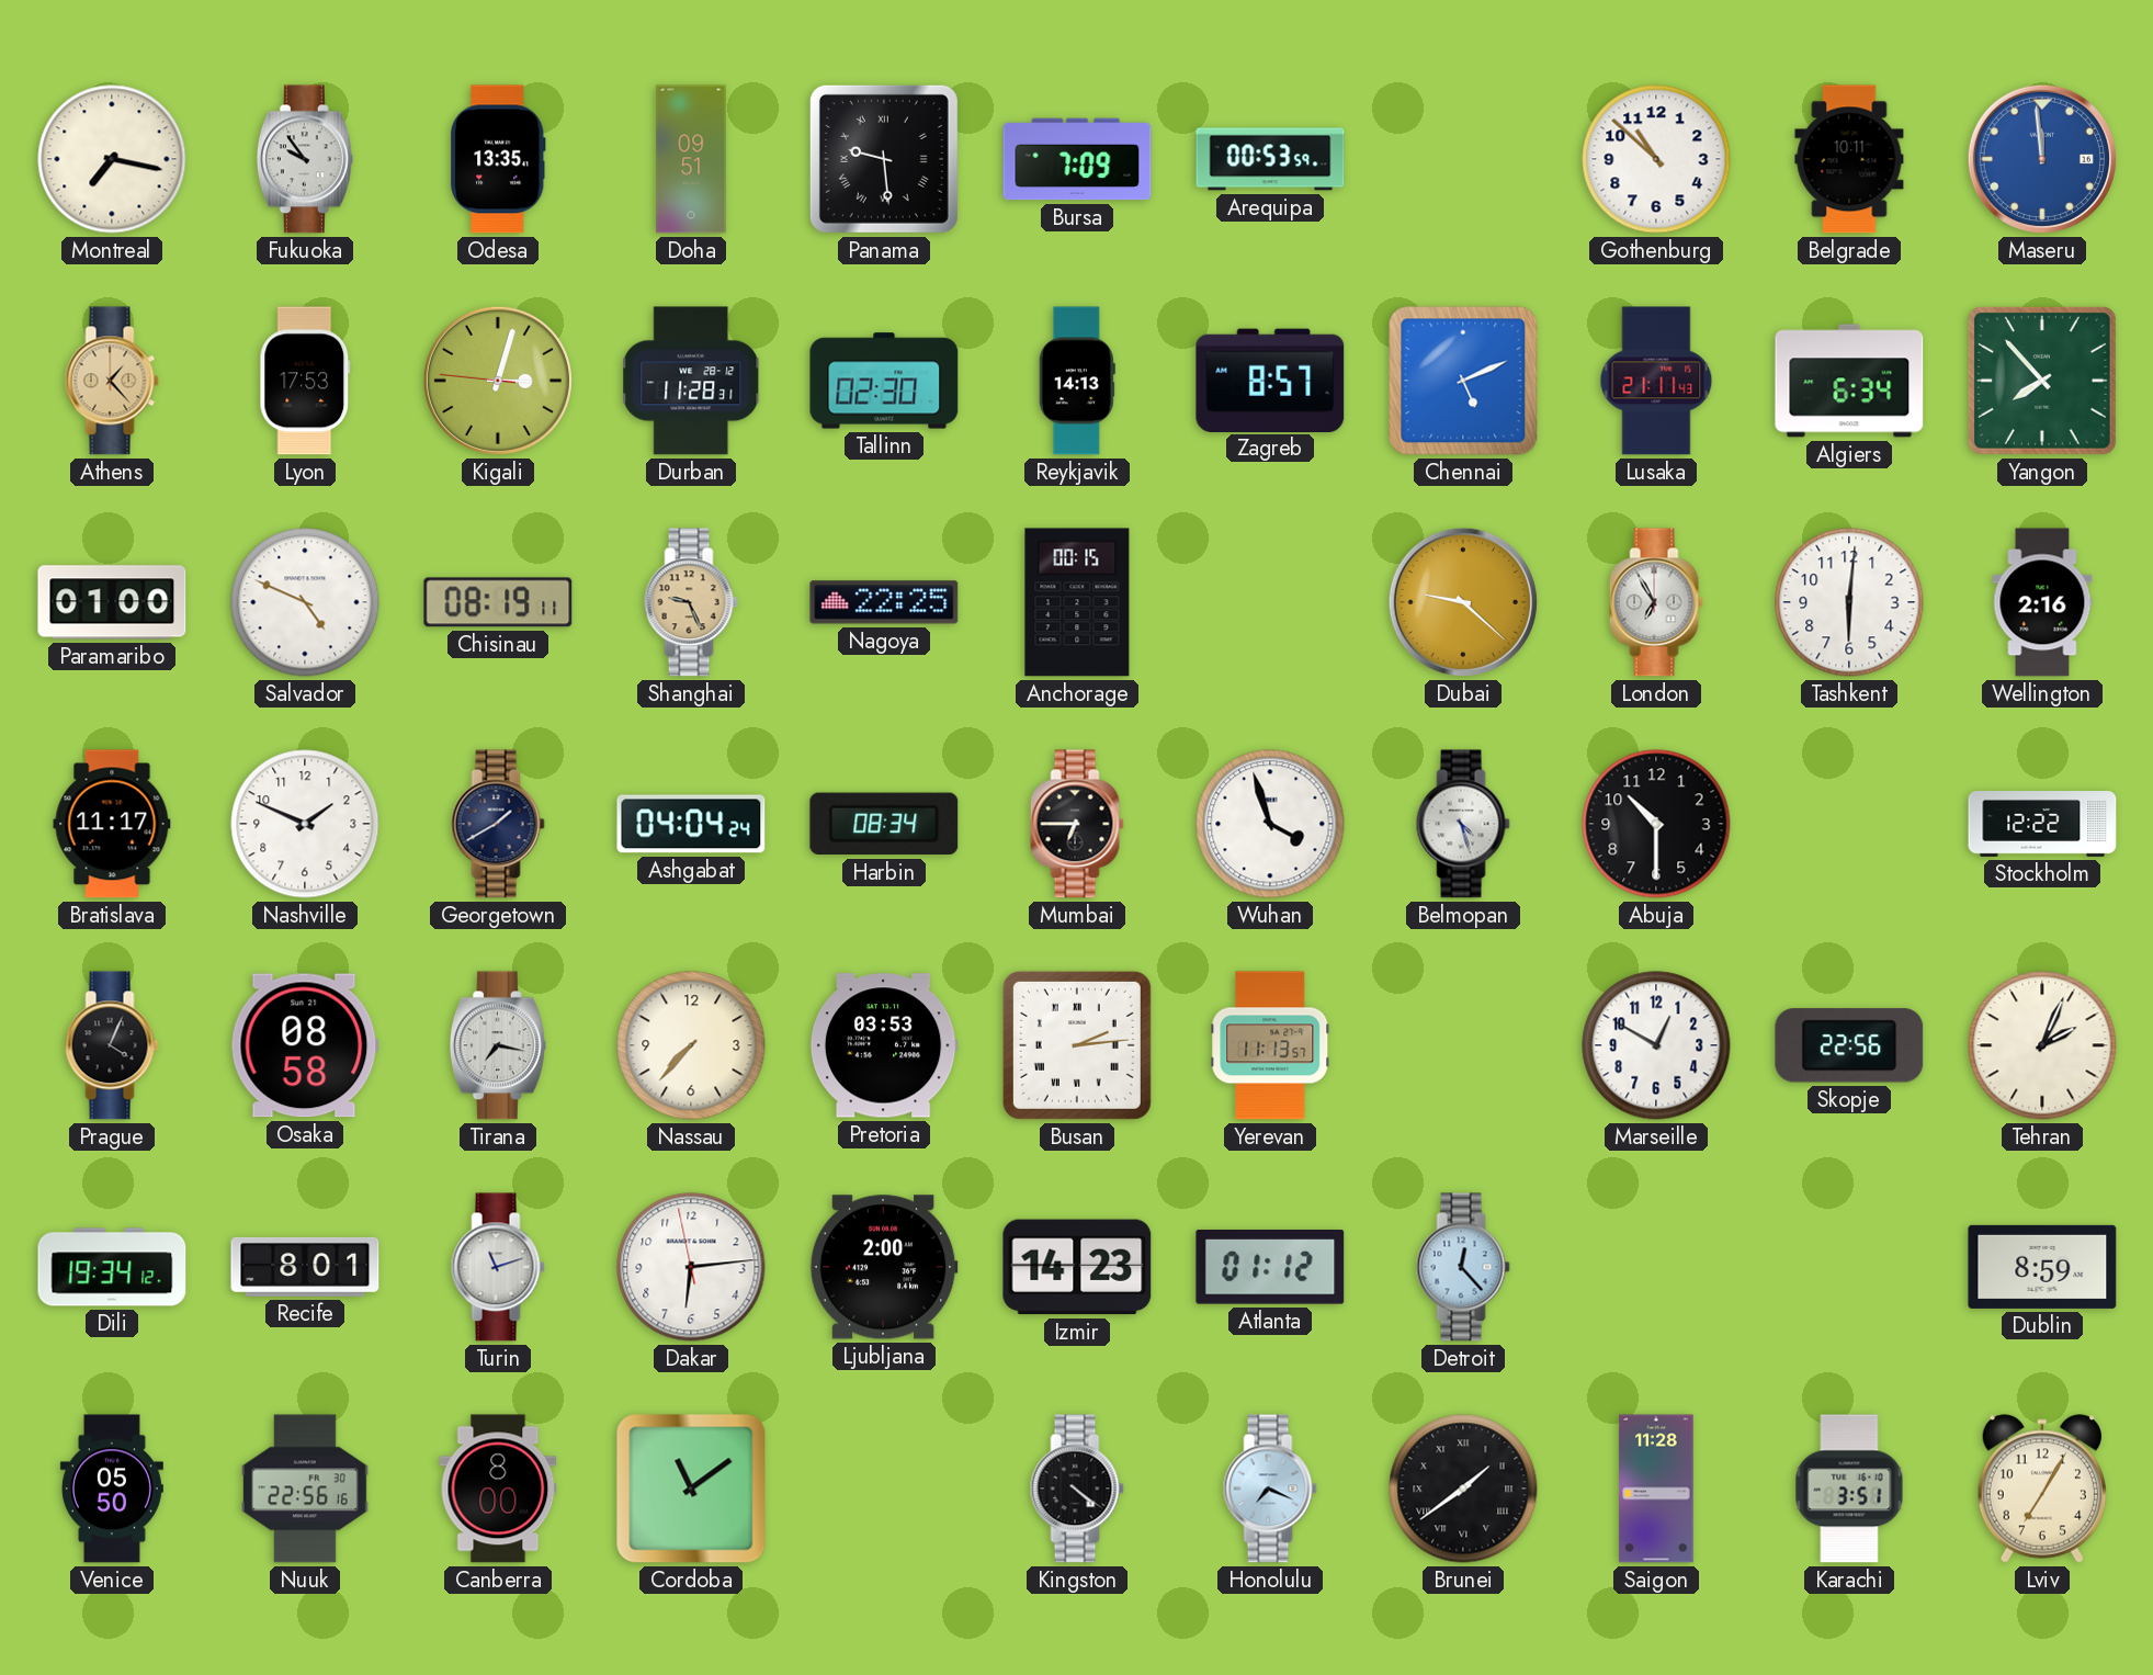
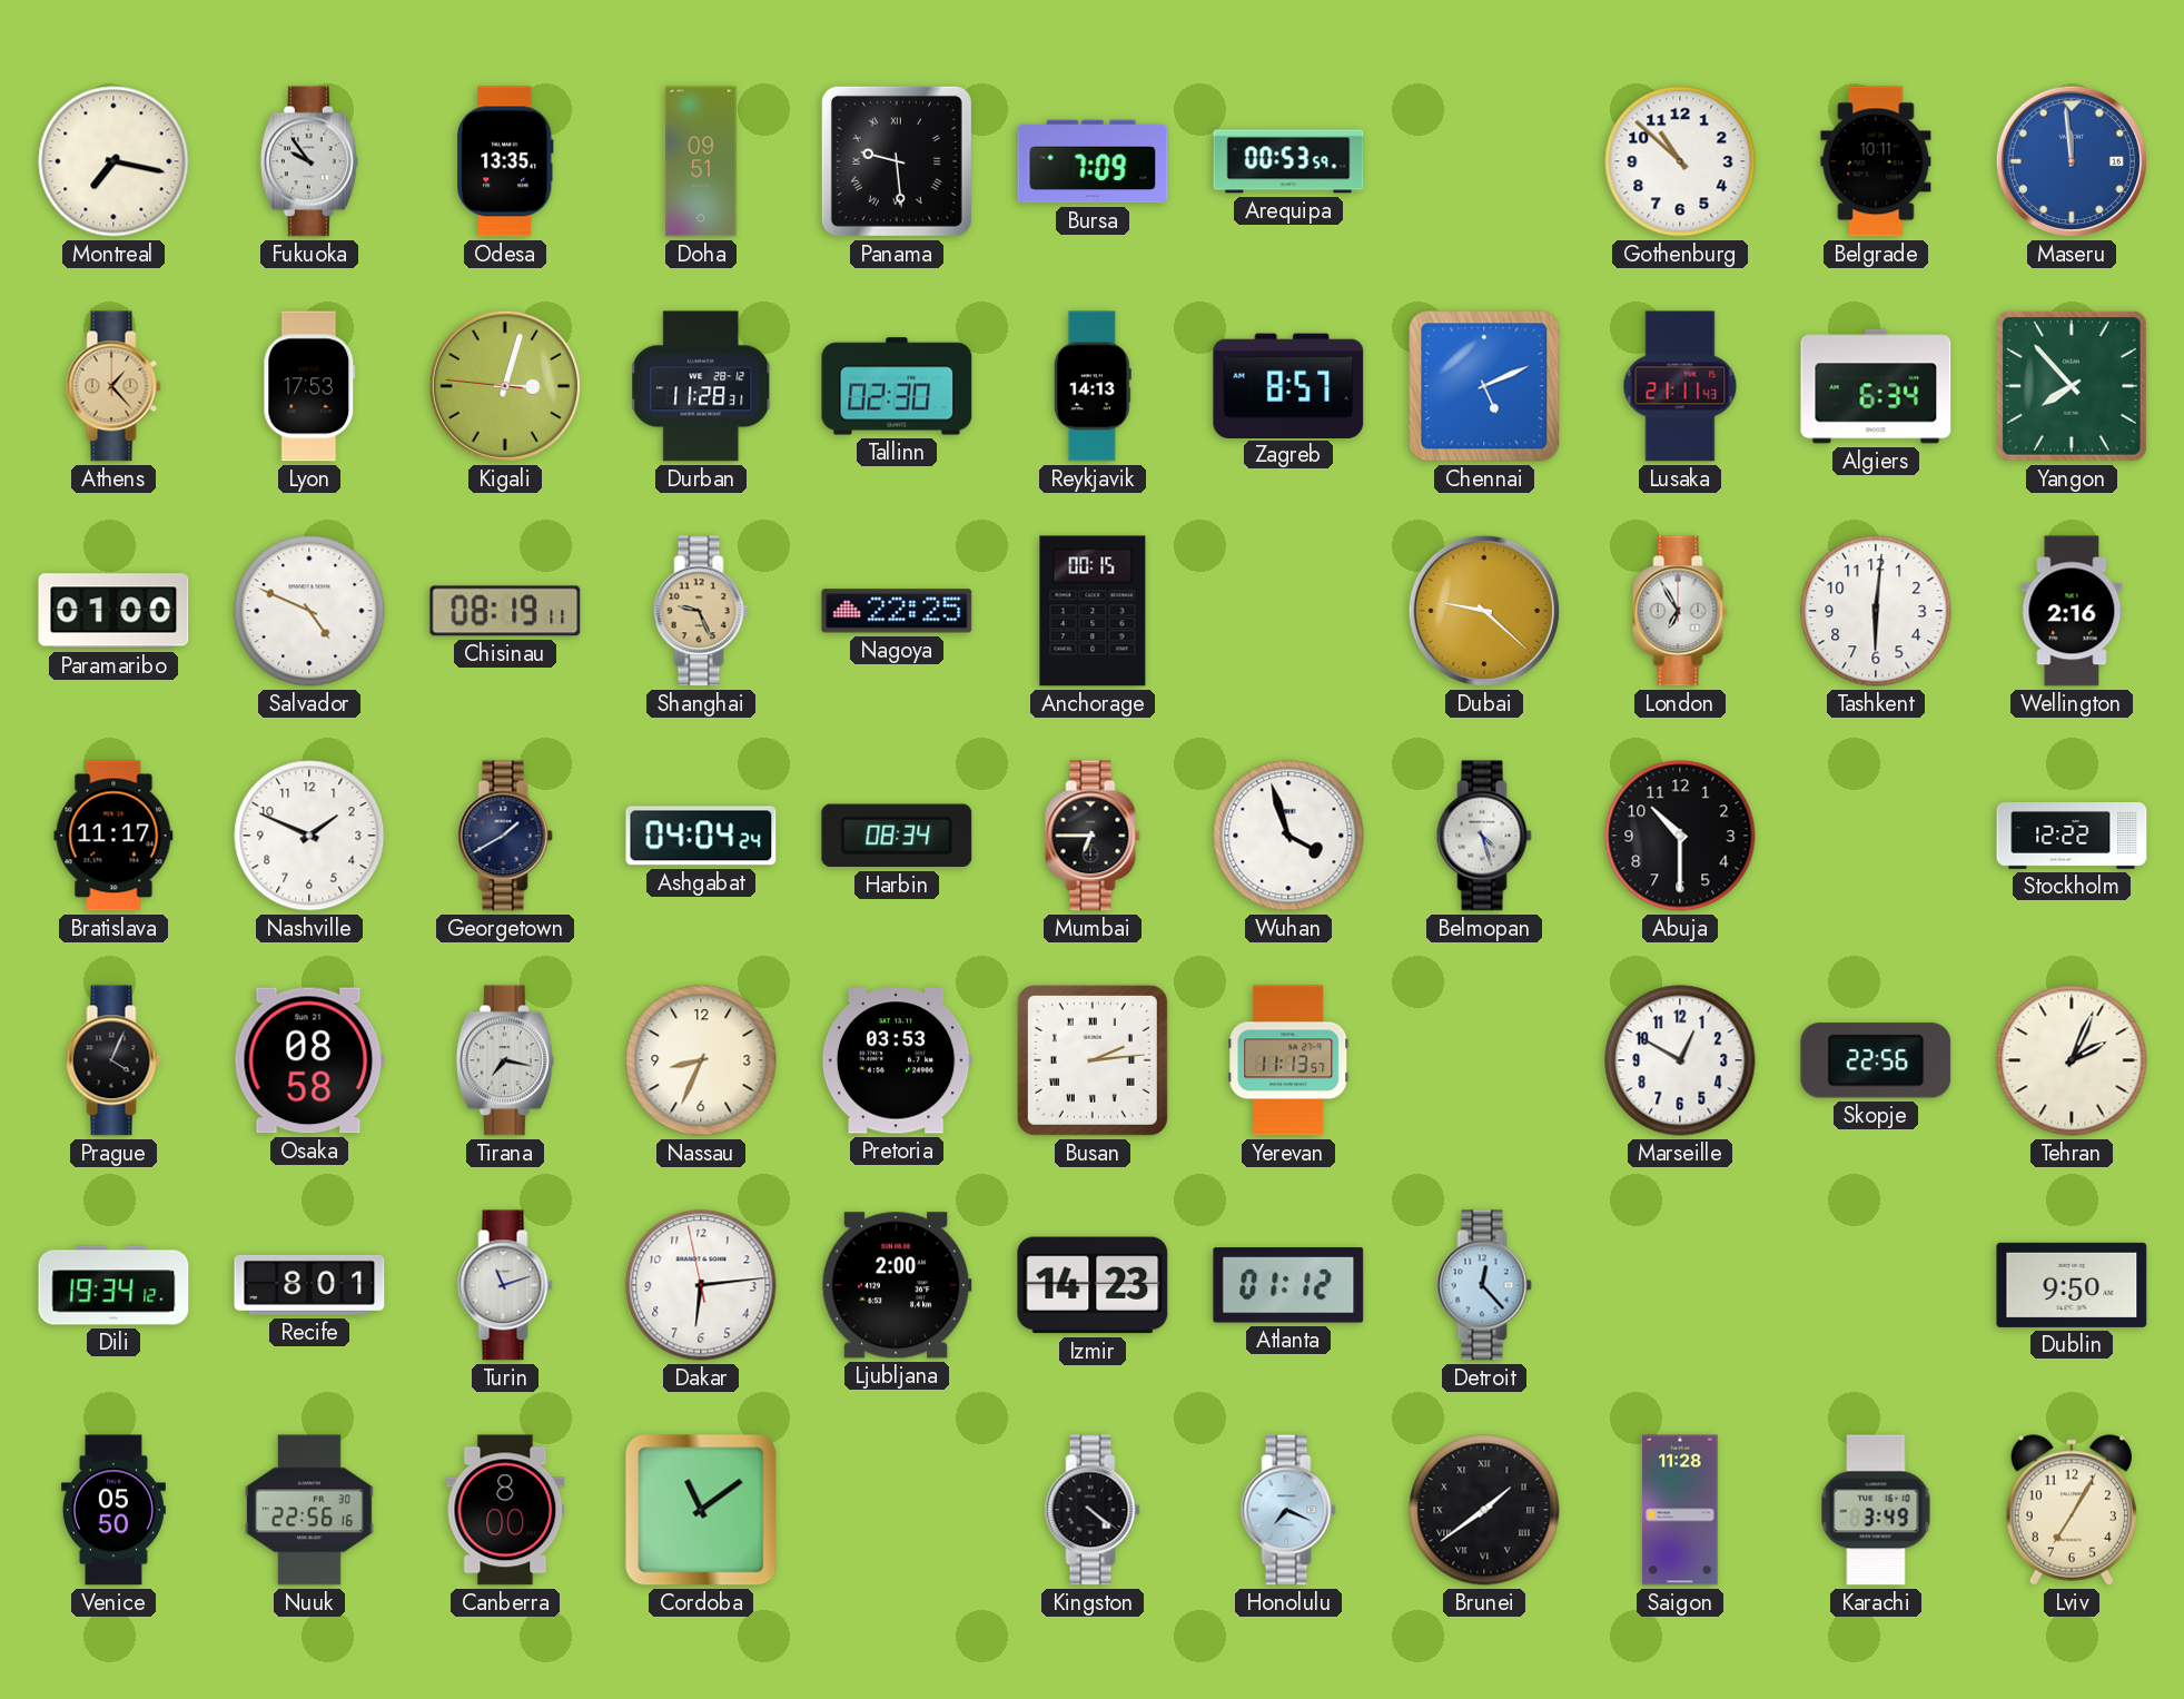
Nassau: 7:37 -> 8:34
Dublin: 8:59 -> 9:50
Karachi: 3:51 -> 3:49
